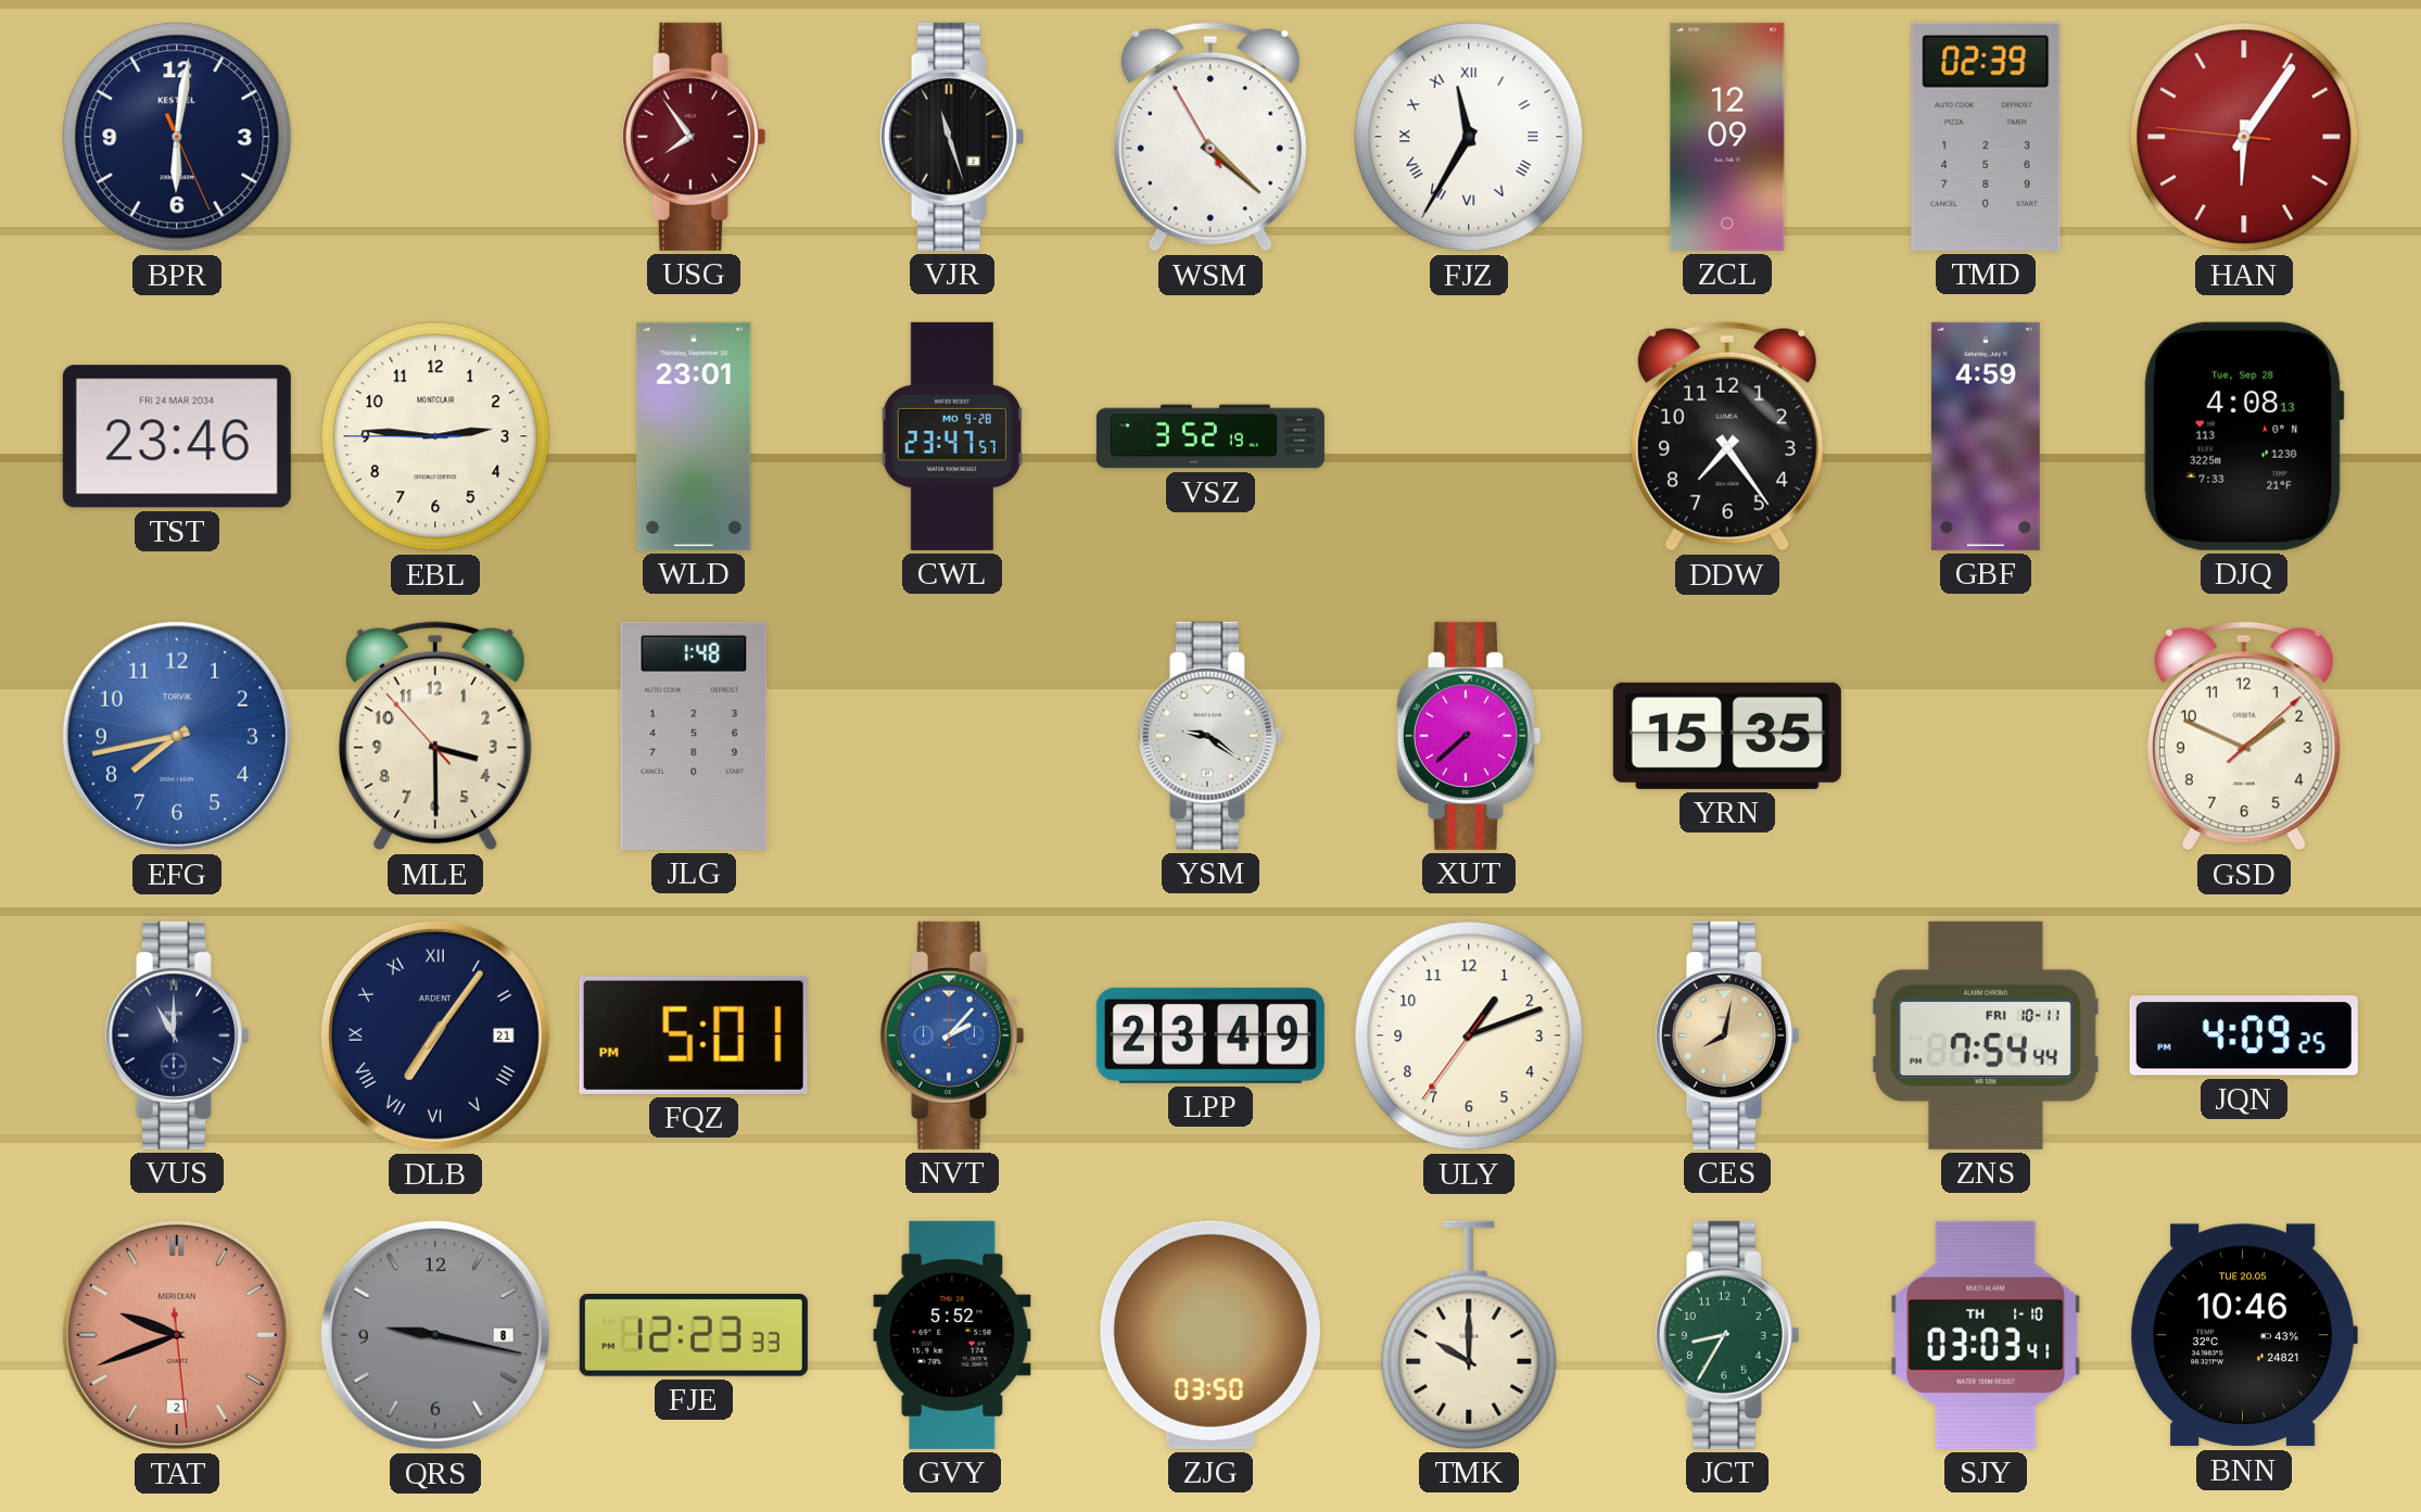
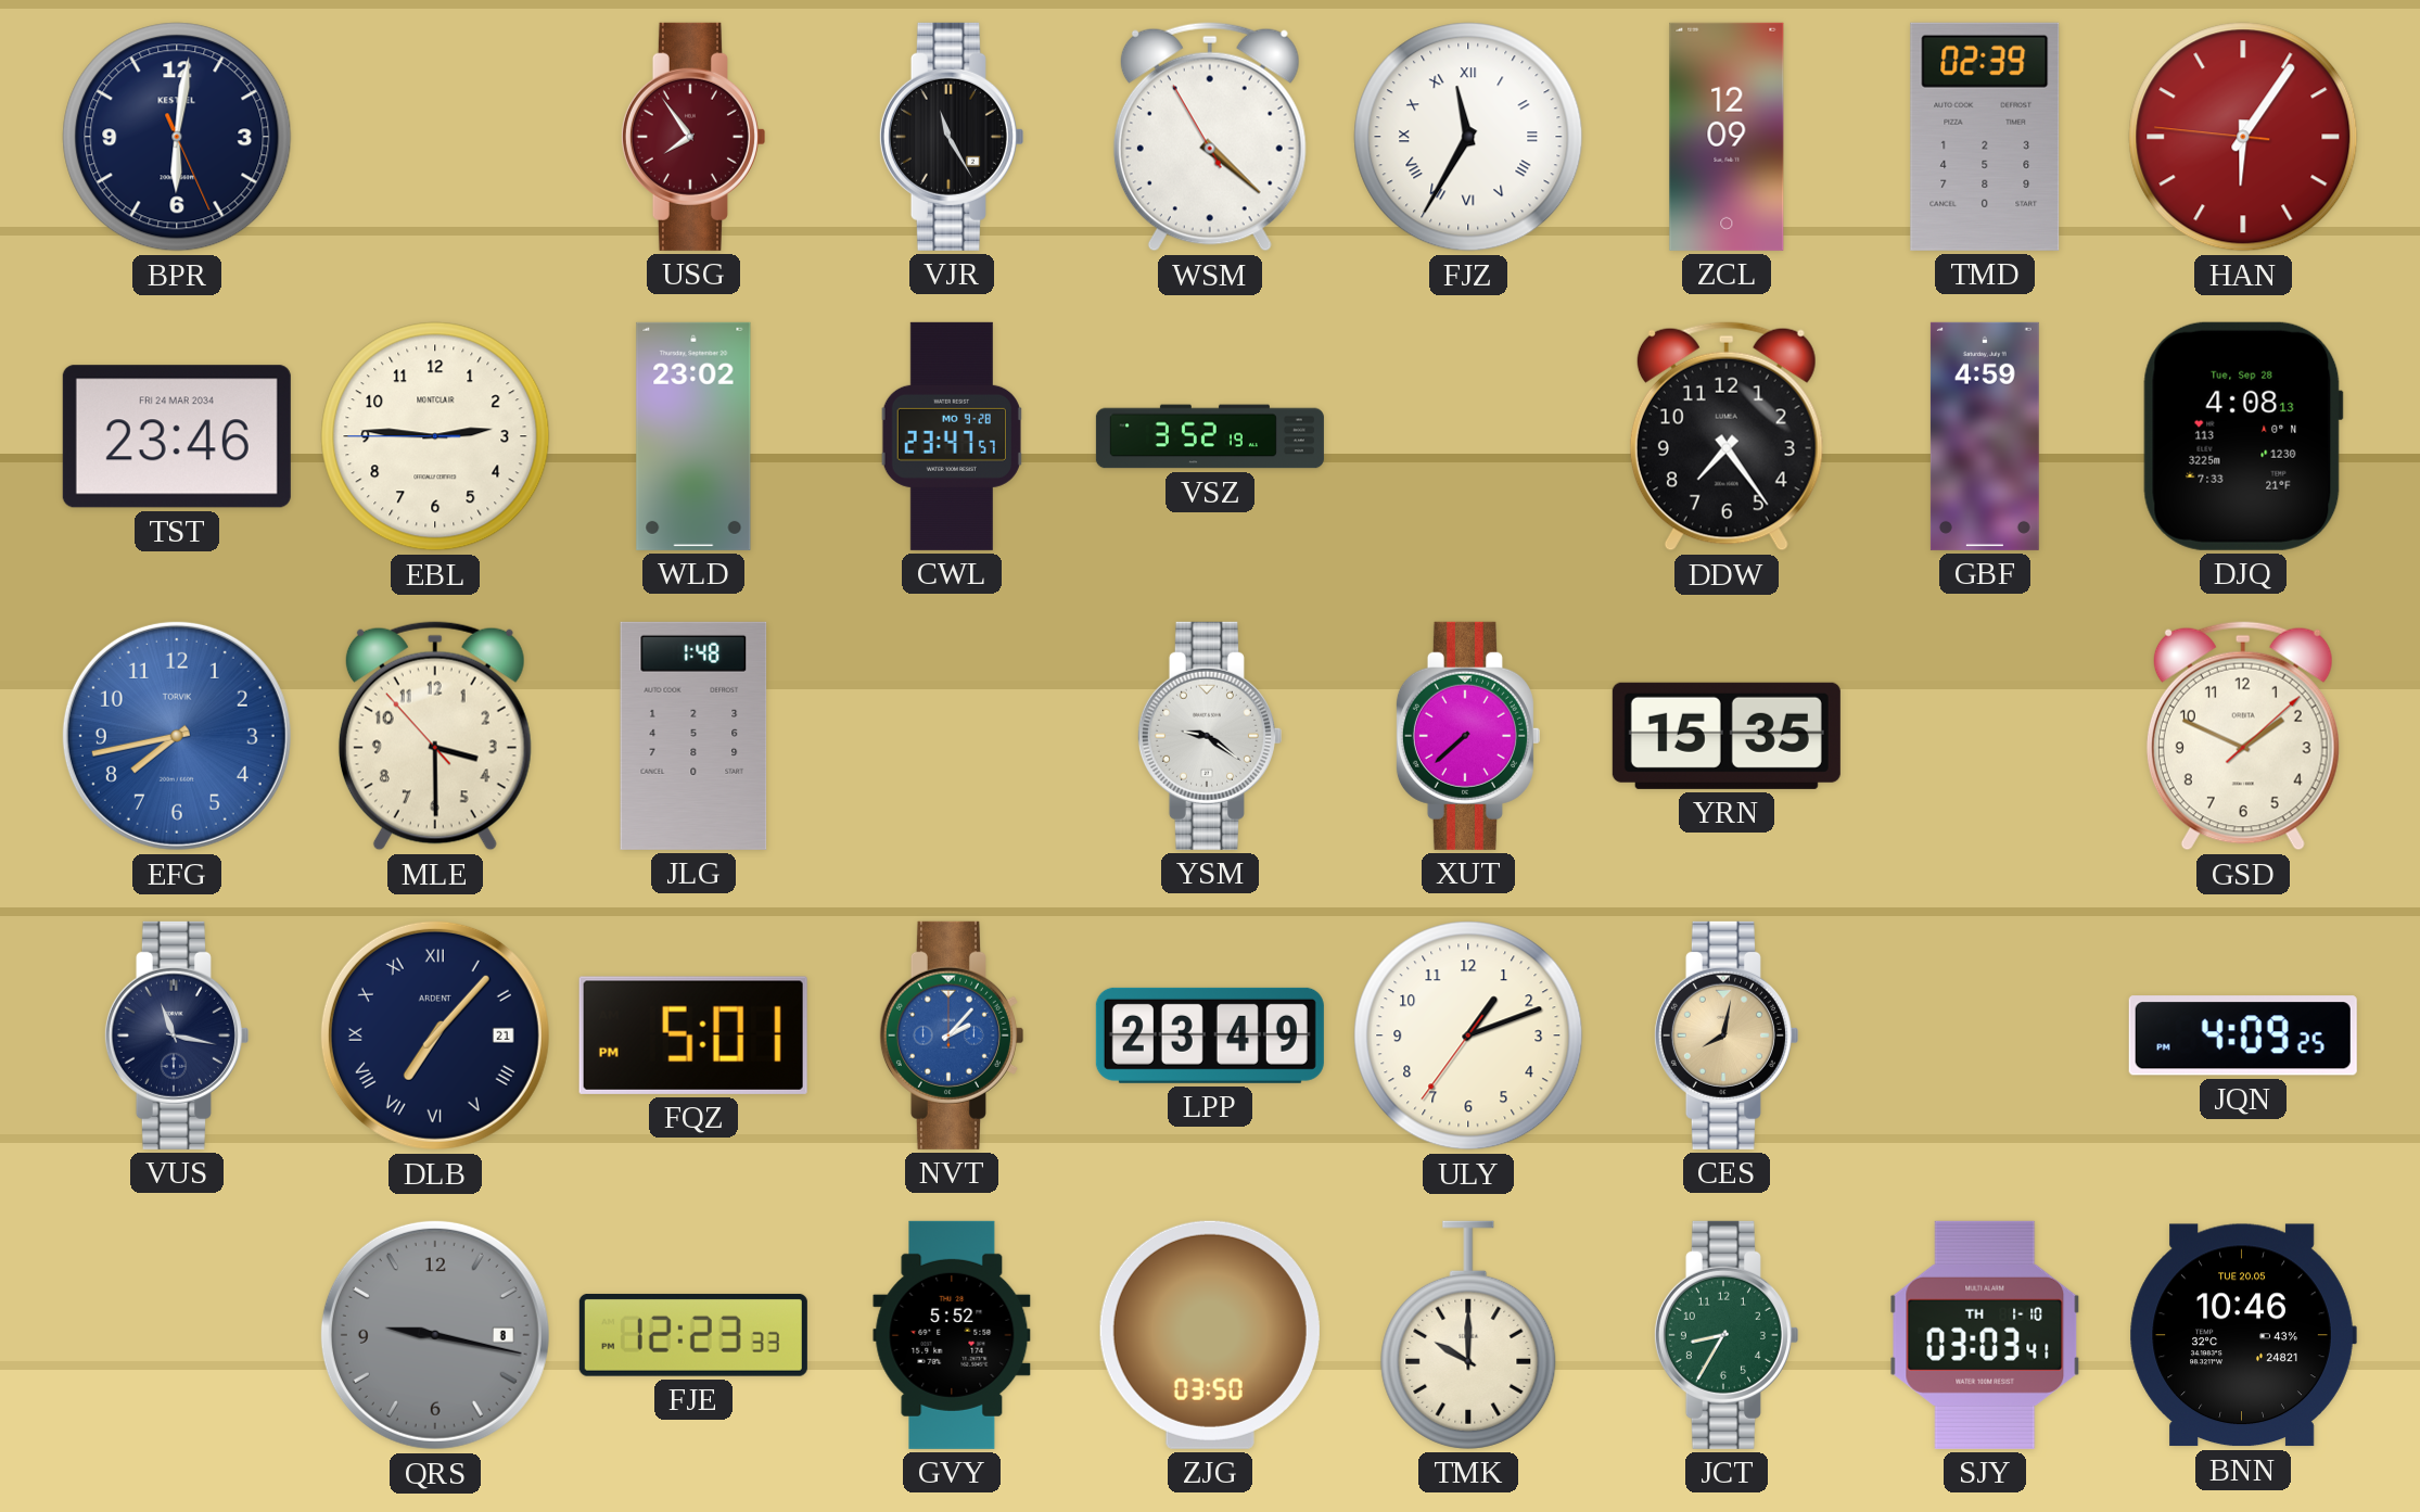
VJR: 11:27 -> 11:25
WLD: 23:01 -> 23:02
VUS: 11:00 -> 11:17
DLB: 7:06 -> 7:07
ZNS: 7:54 -> none
TAT: 9:41 -> none
